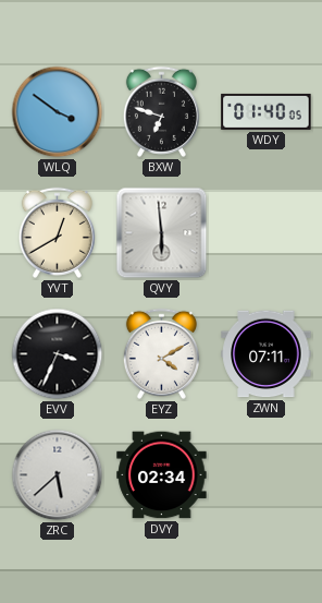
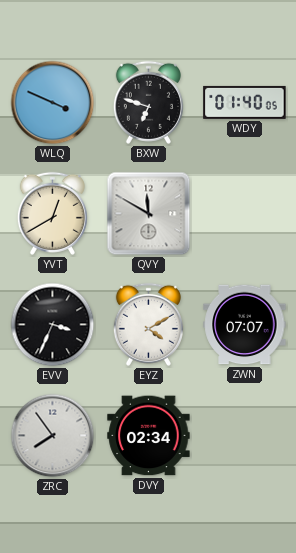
WLQ: 3:51 -> 3:49
QVY: 5:59 -> 11:50
ZWN: 07:11 -> 07:07
ZRC: 5:38 -> 7:54
